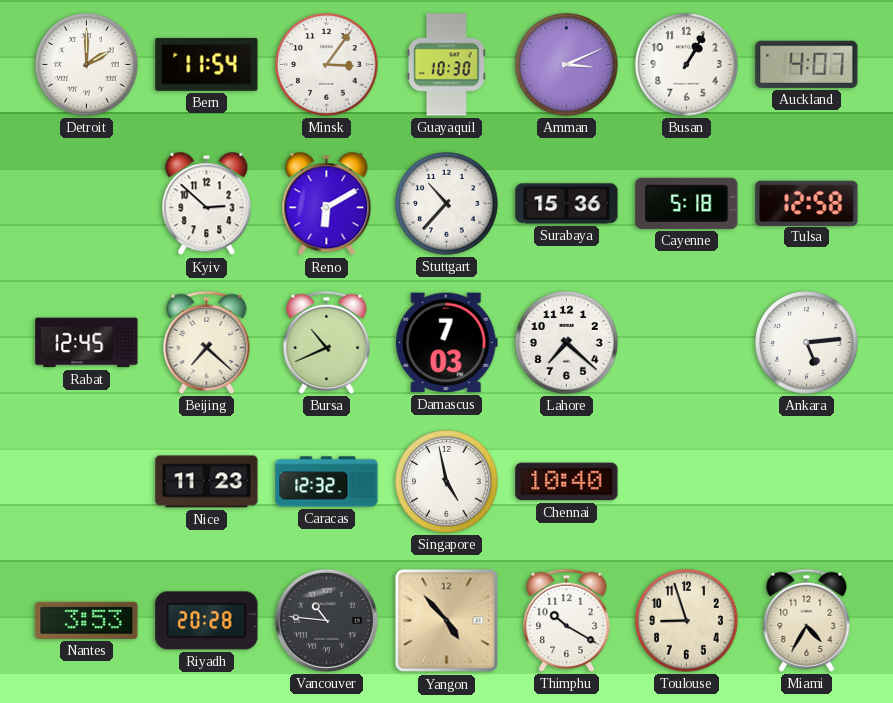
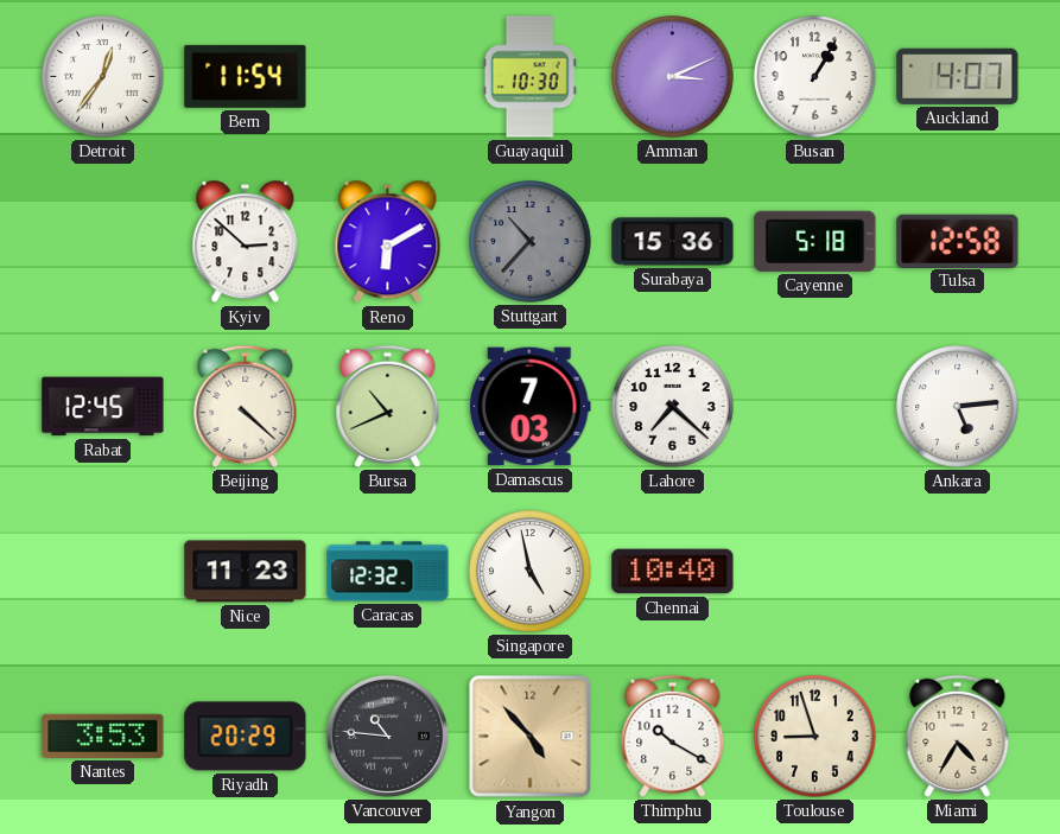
Detroit: 2:00 -> 12:36
Minsk: 3:06 -> none
Stuttgart dial: white -> grey
Beijing: 7:22 -> 4:22
Riyadh: 20:28 -> 20:29
